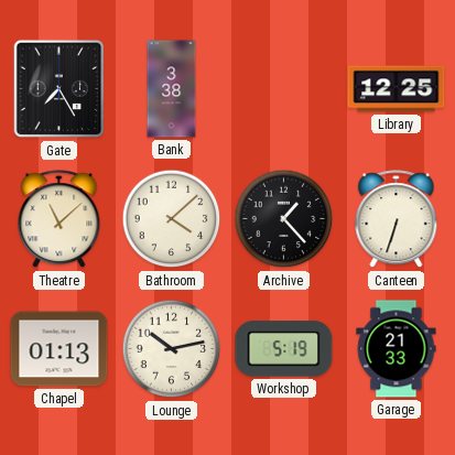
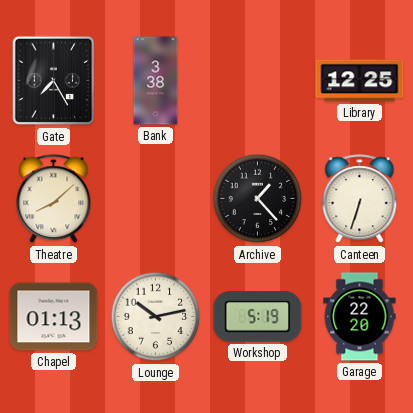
Theatre: 11:08 -> 8:08
Bathroom: 4:08 -> none
Garage: 21:33 -> 22:20
